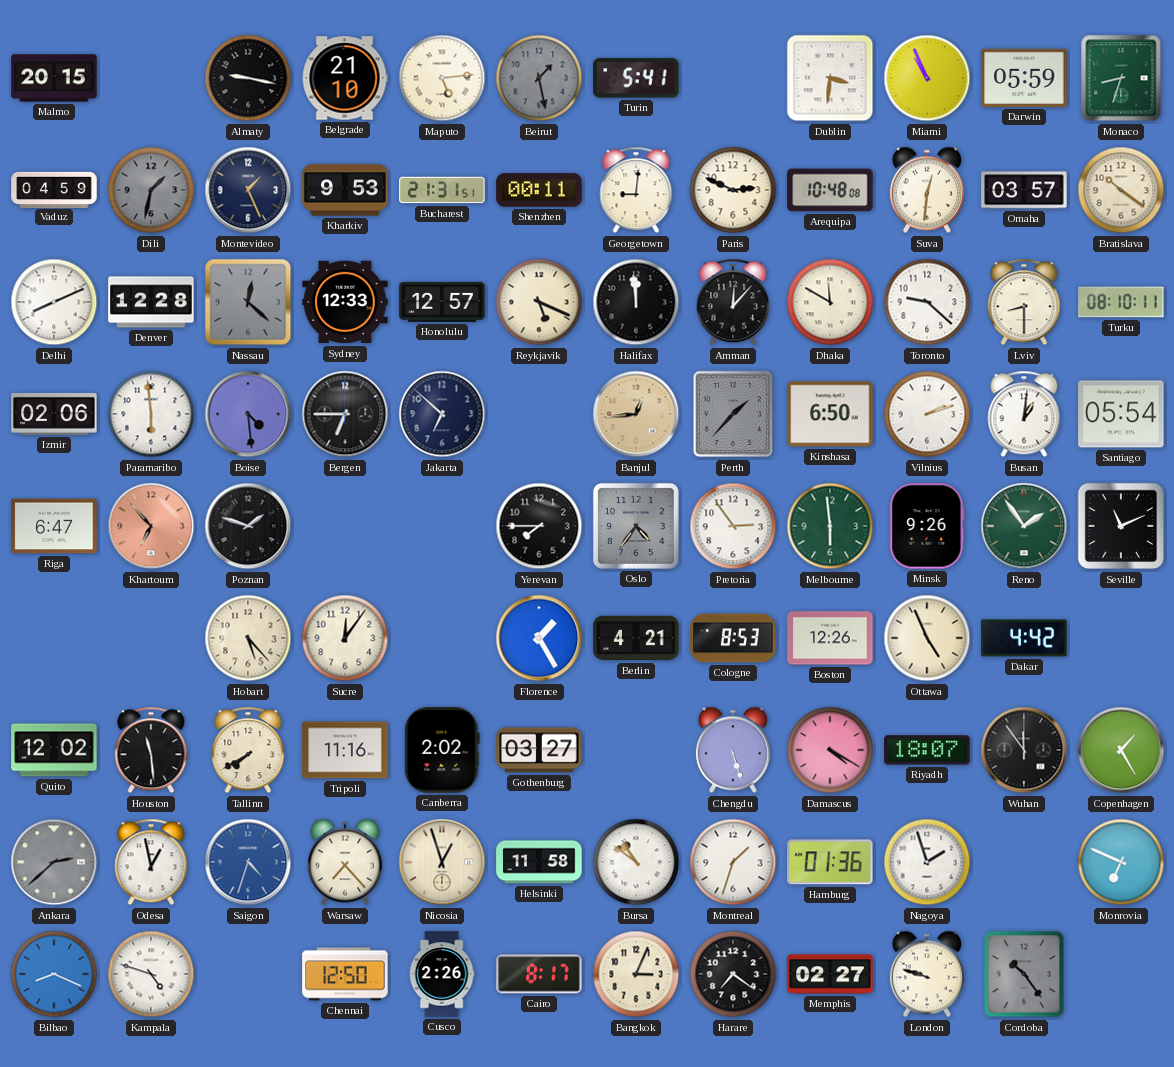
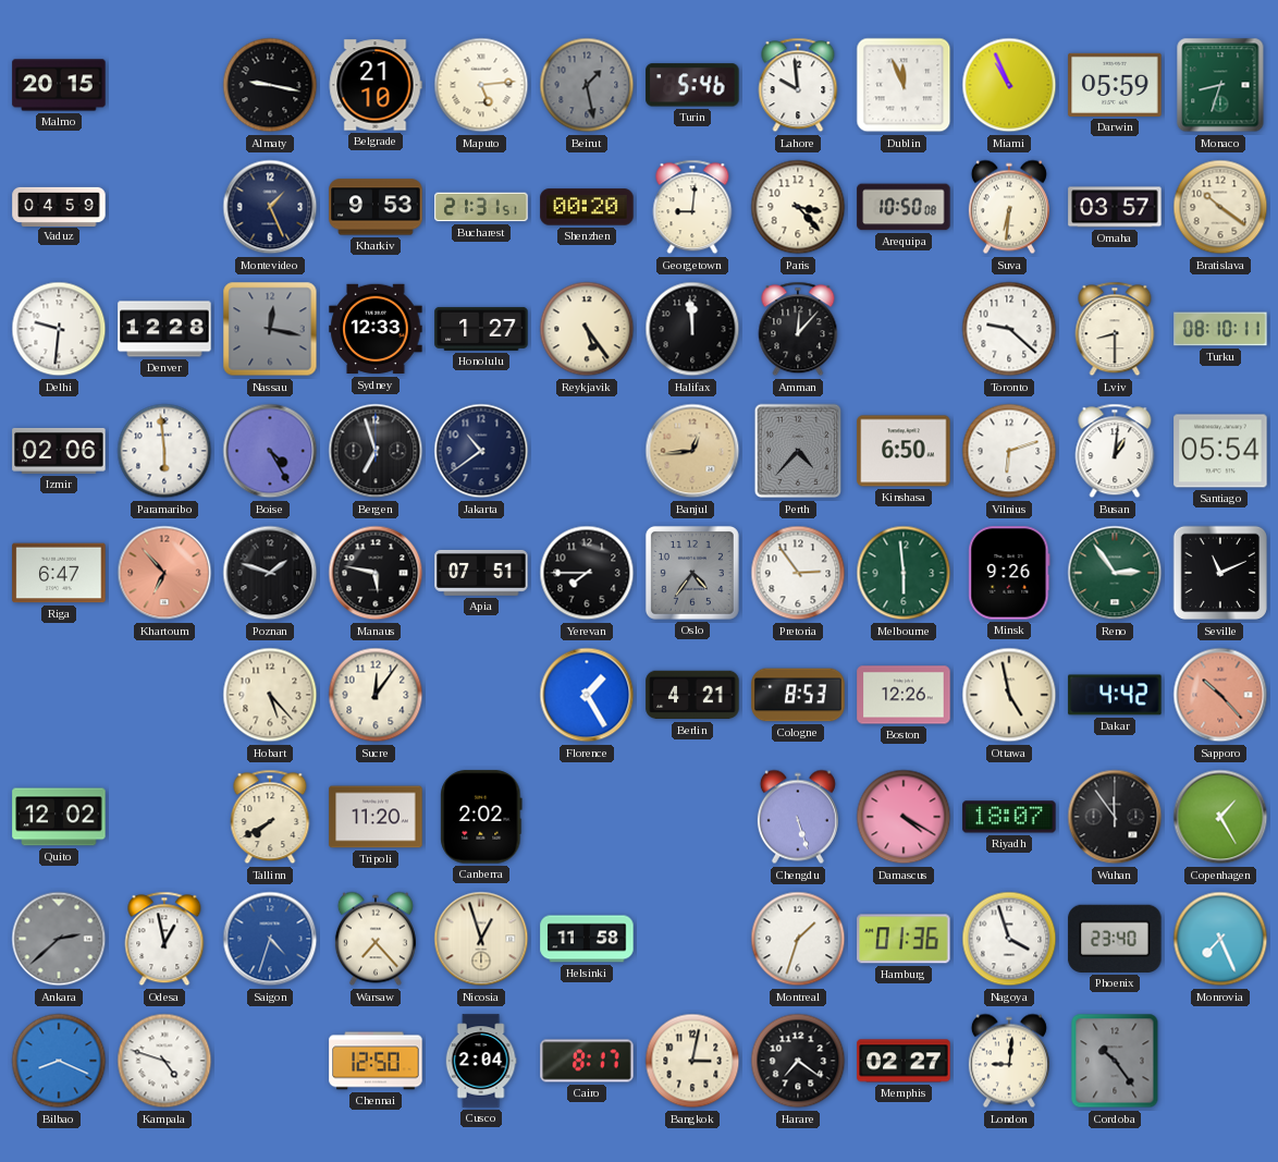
Turin: 5:41 -> 5:46
Lahore: none -> 9:59
Dublin: 3:31 -> 11:56
Dili: 1:32 -> none
Shenzhen: 00:11 -> 00:20
Paris: 2:49 -> 3:23
Arequipa: 10:48 -> 10:50
Suva: 12:31 -> 6:31
Delhi: 8:11 -> 9:31
Nassau: 12:22 -> 12:17
Honolulu: 12:57 -> 1:27
Reykjavik: 5:19 -> 5:24
Dhaka: 11:50 -> none
Boise: 4:29 -> 4:25
Bergen: 6:45 -> 6:57
Jakarta: 6:52 -> 10:39
Perth: 1:37 -> 4:37
Vilnius: 2:12 -> 6:12
Manaus: none -> 5:47
Apia: none -> 07:51
Reno: 1:54 -> 2:54
Ottawa: 4:56 -> 4:58
Sapporo: none -> 10:23
Houston: 11:29 -> none
Tripoli: 11:16 -> 11:20
Gothenburg: 03:27 -> none
Bursa: 10:51 -> none
Nagoya: 1:57 -> 3:57
Phoenix: none -> 23:40
Monrovia: 6:49 -> 7:26
Cusco: 2:26 -> 2:04
Bangkok: 3:04 -> 3:02
London: 9:48 -> 9:01
